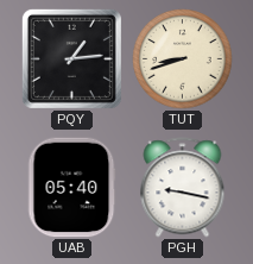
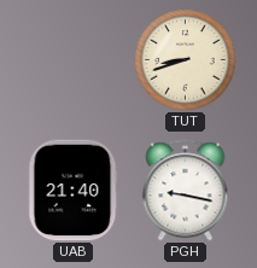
PQY: 1:14 -> none
UAB: 05:40 -> 21:40
